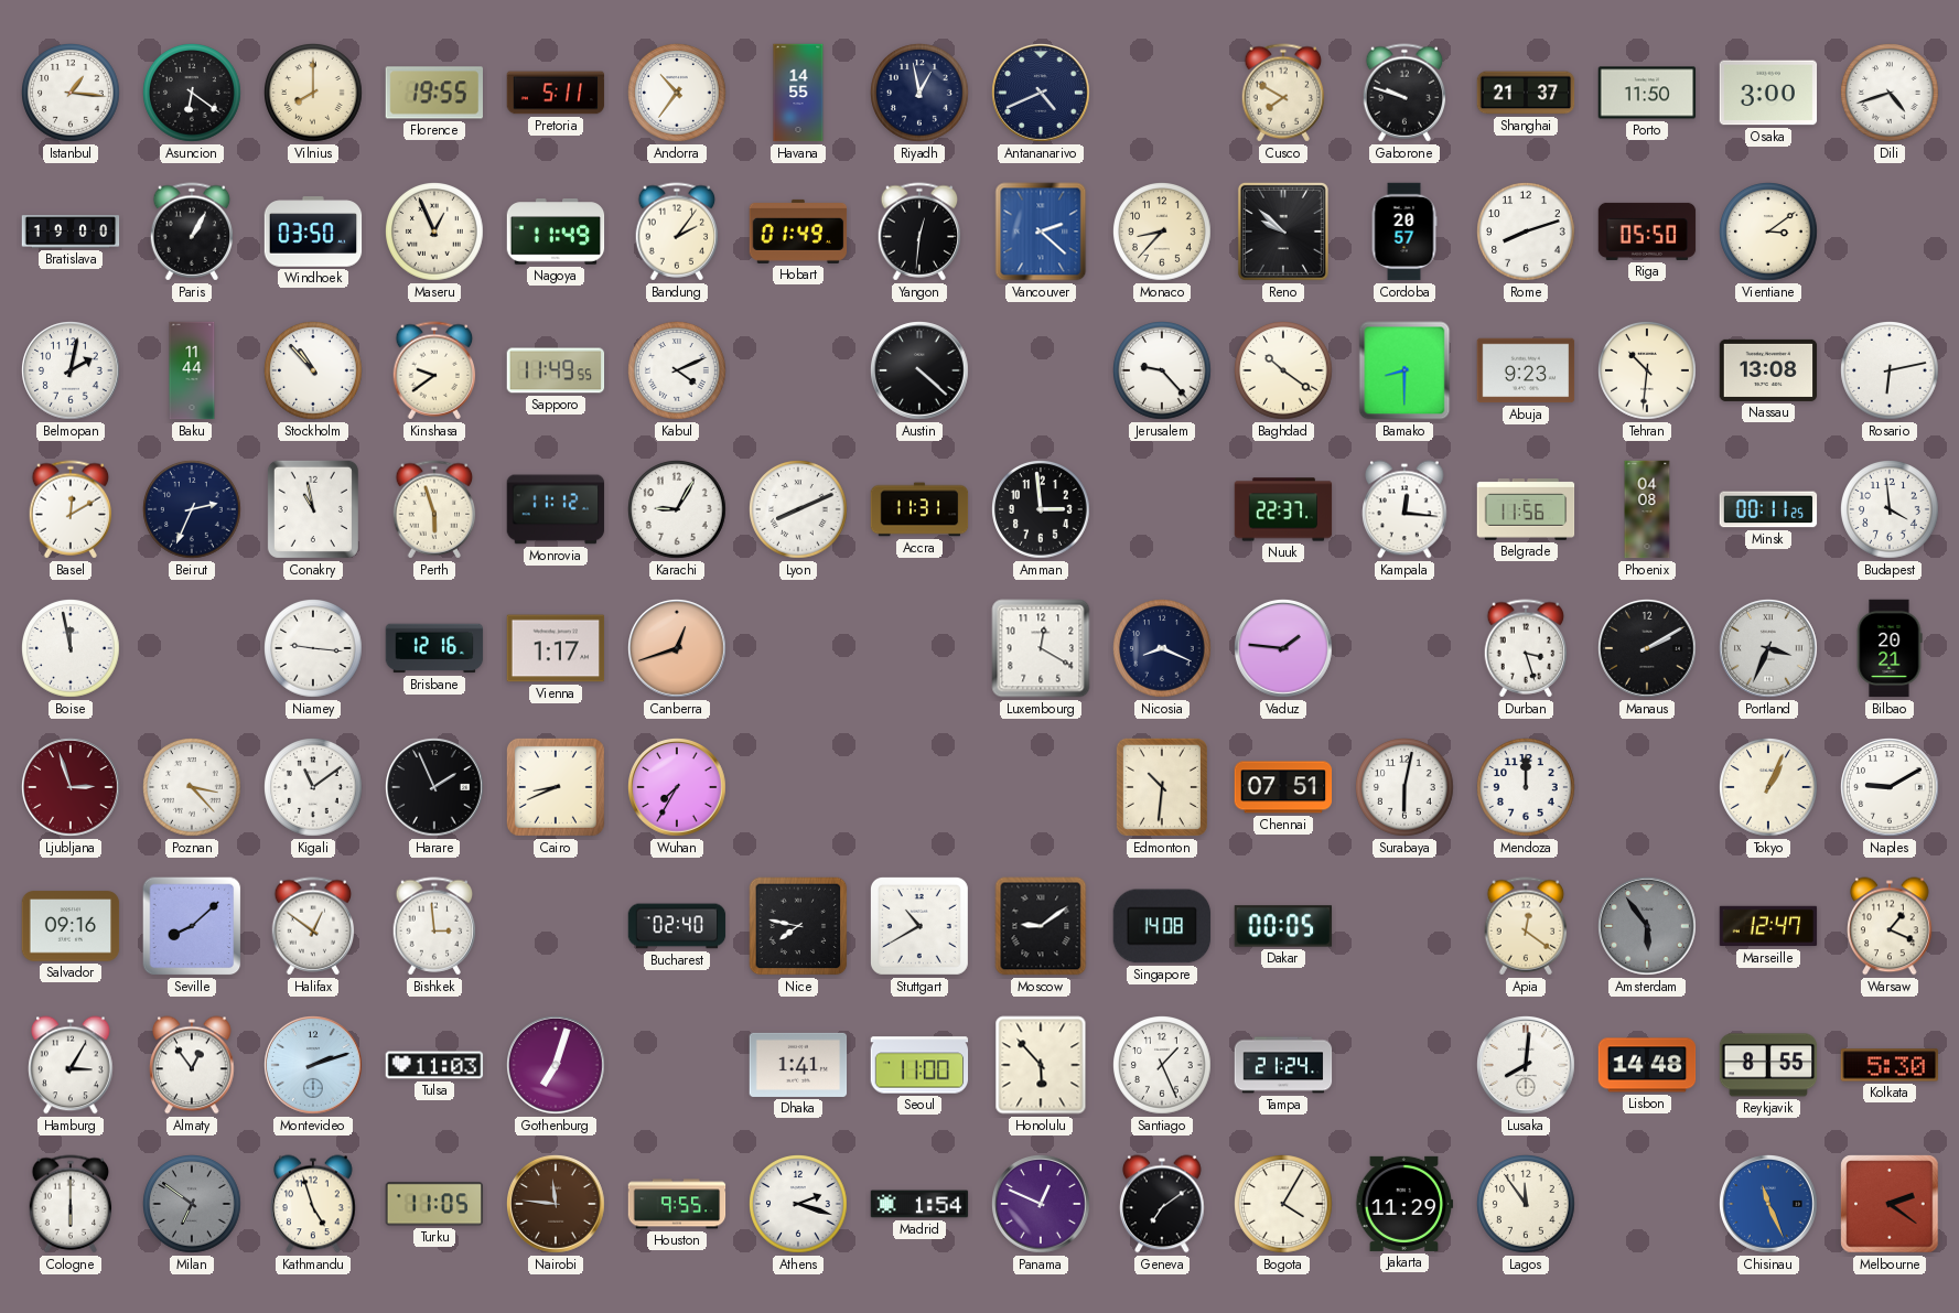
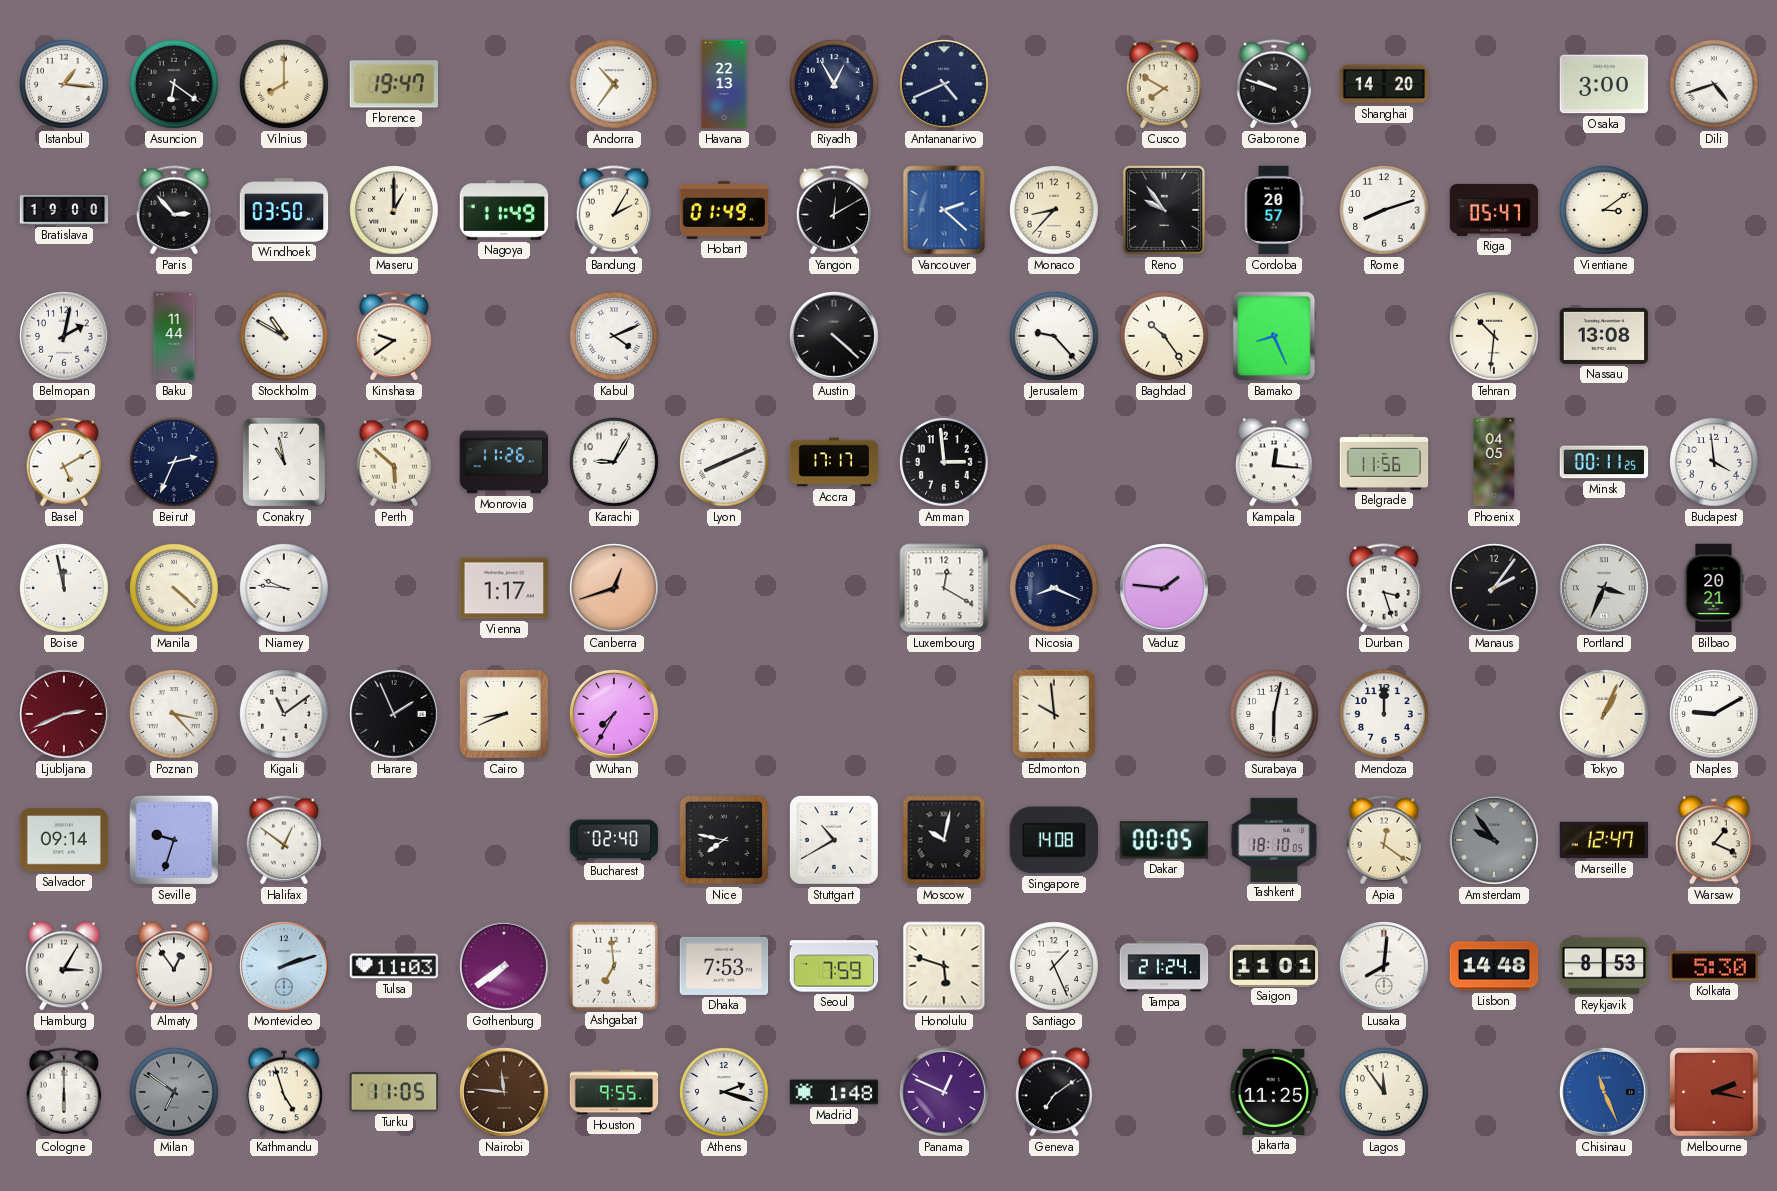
Florence: 19:55 -> 19:47
Pretoria: 5:11 -> none
Havana: 14:55 -> 22:13
Riyadh: 12:58 -> 12:55
Shanghai: 21:37 -> 14:20
Porto: 11:50 -> none
Paris: 1:05 -> 2:53
Maseru: 12:56 -> 1:00
Bandung: 2:06 -> 2:05
Yangon: 12:31 -> 12:10
Reno: 9:52 -> 9:54
Riga: 05:50 -> 05:47
Stockholm: 10:53 -> 10:50
Sapporo: 11:49 -> none
Baghdad: 10:21 -> 10:24
Bamako: 8:30 -> 8:26
Abuja: 9:23 -> none
Rosario: 6:13 -> none
Basel: 12:10 -> 5:10
Perth: 5:57 -> 5:52
Monrovia: 11:12 -> 11:26
Accra: 11:31 -> 17:17
Nuuk: 22:37 -> none
Phoenix: 04:08 -> 04:05
Manila: none -> 4:22
Niamey: 9:16 -> 9:46
Brisbane: 12:16 -> none
Manaus: 2:10 -> 2:06
Ljubljana: 2:57 -> 2:41
Edmonton: 10:31 -> 9:59
Chennai: 07:51 -> none
Salvador: 09:16 -> 09:14
Seville: 8:08 -> 9:33
Bishkek: 2:59 -> none
Moscow: 9:09 -> 10:02
Tashkent: none -> 18:10
Amsterdam: 5:54 -> 9:54
Gothenburg: 7:03 -> 7:39
Ashgabat: none -> 6:59
Dhaka: 1:41 -> 7:53
Seoul: 11:00 -> 7:59
Honolulu: 5:53 -> 5:48
Saigon: none -> 11:01
Reykjavik: 8:55 -> 8:53
Madrid: 1:54 -> 1:48
Bogota: 4:05 -> none
Jakarta: 11:29 -> 11:25
Melbourne: 2:21 -> 2:17
